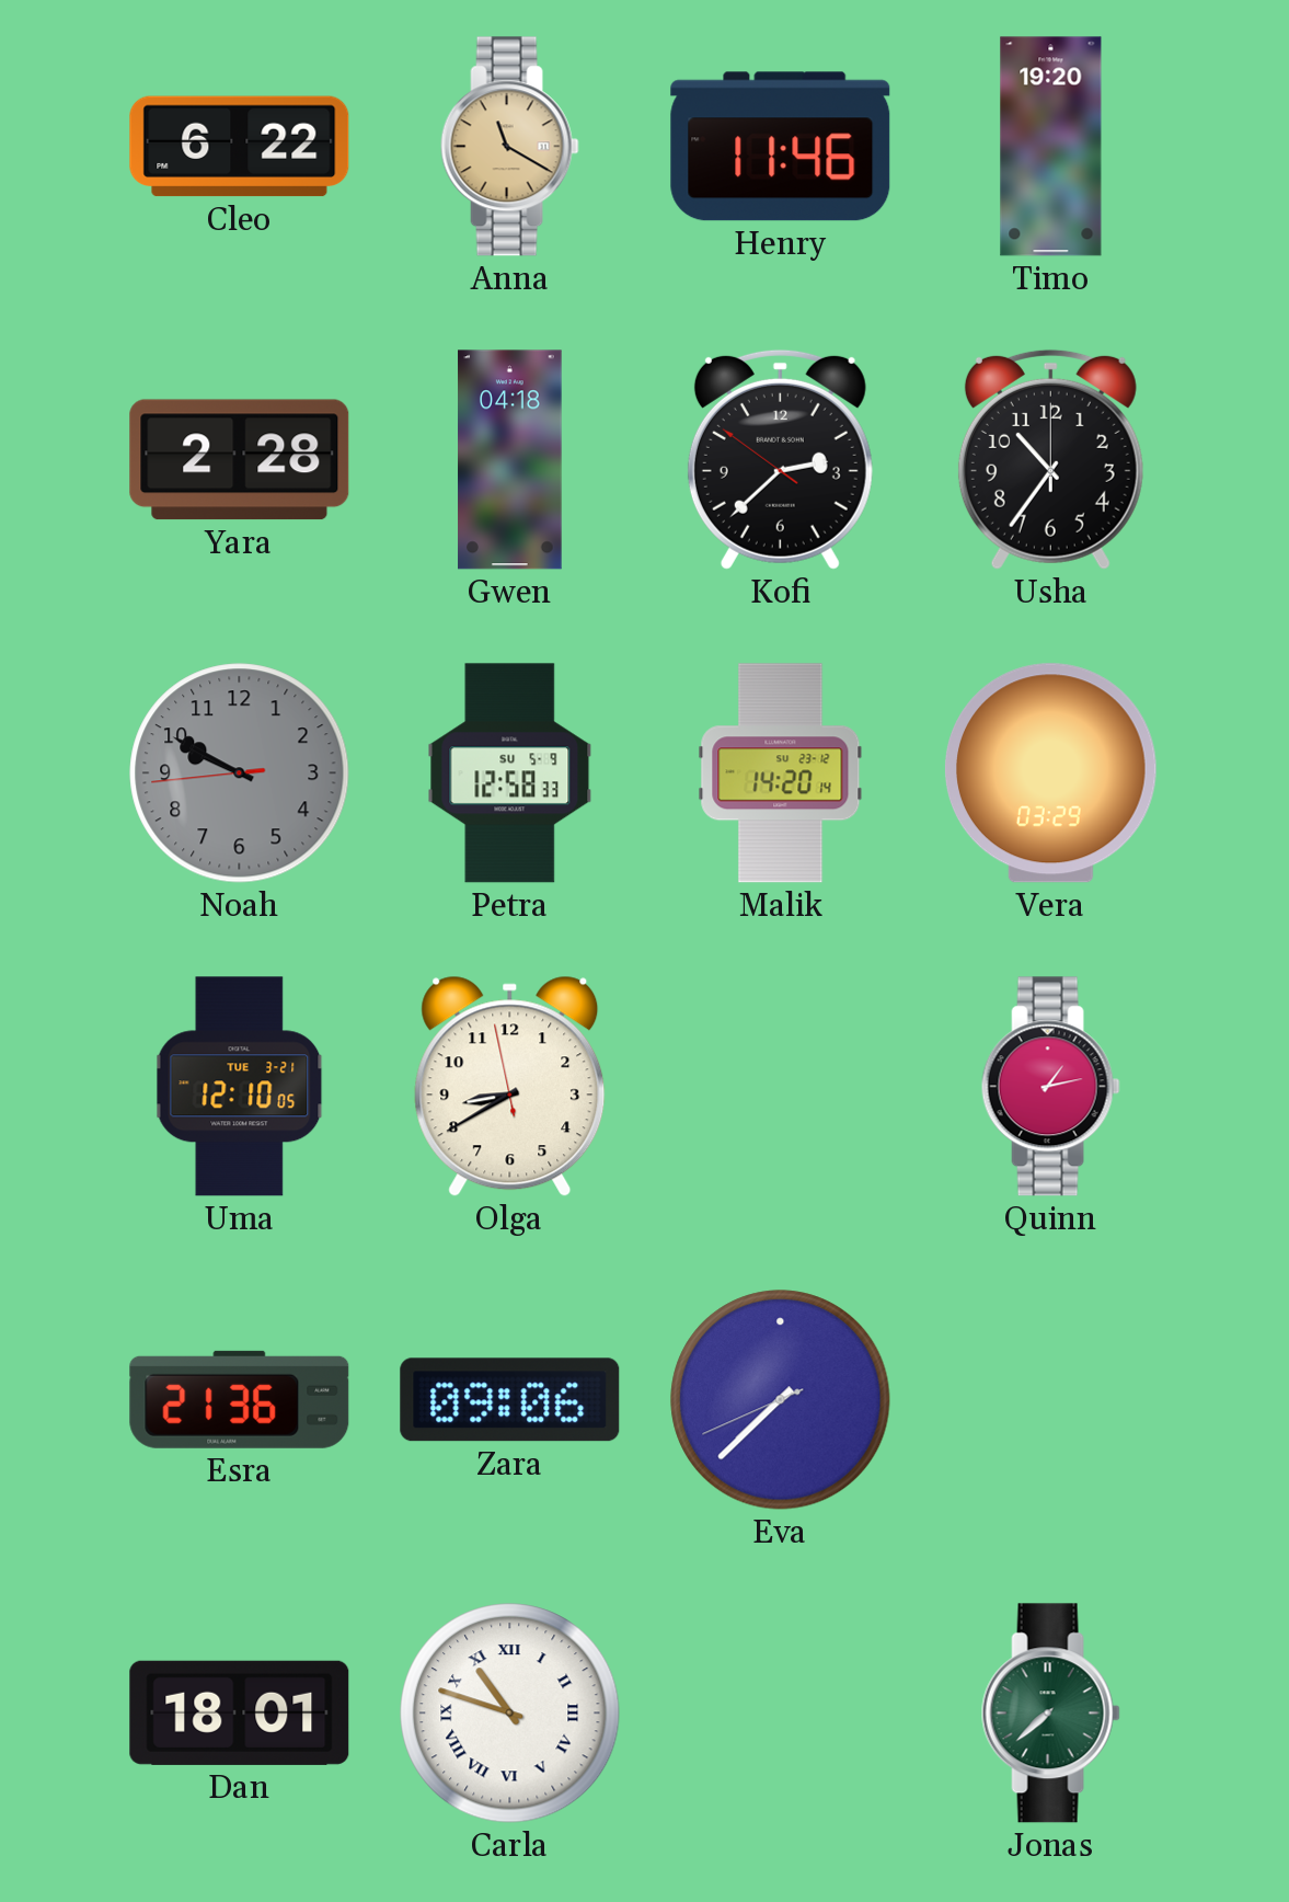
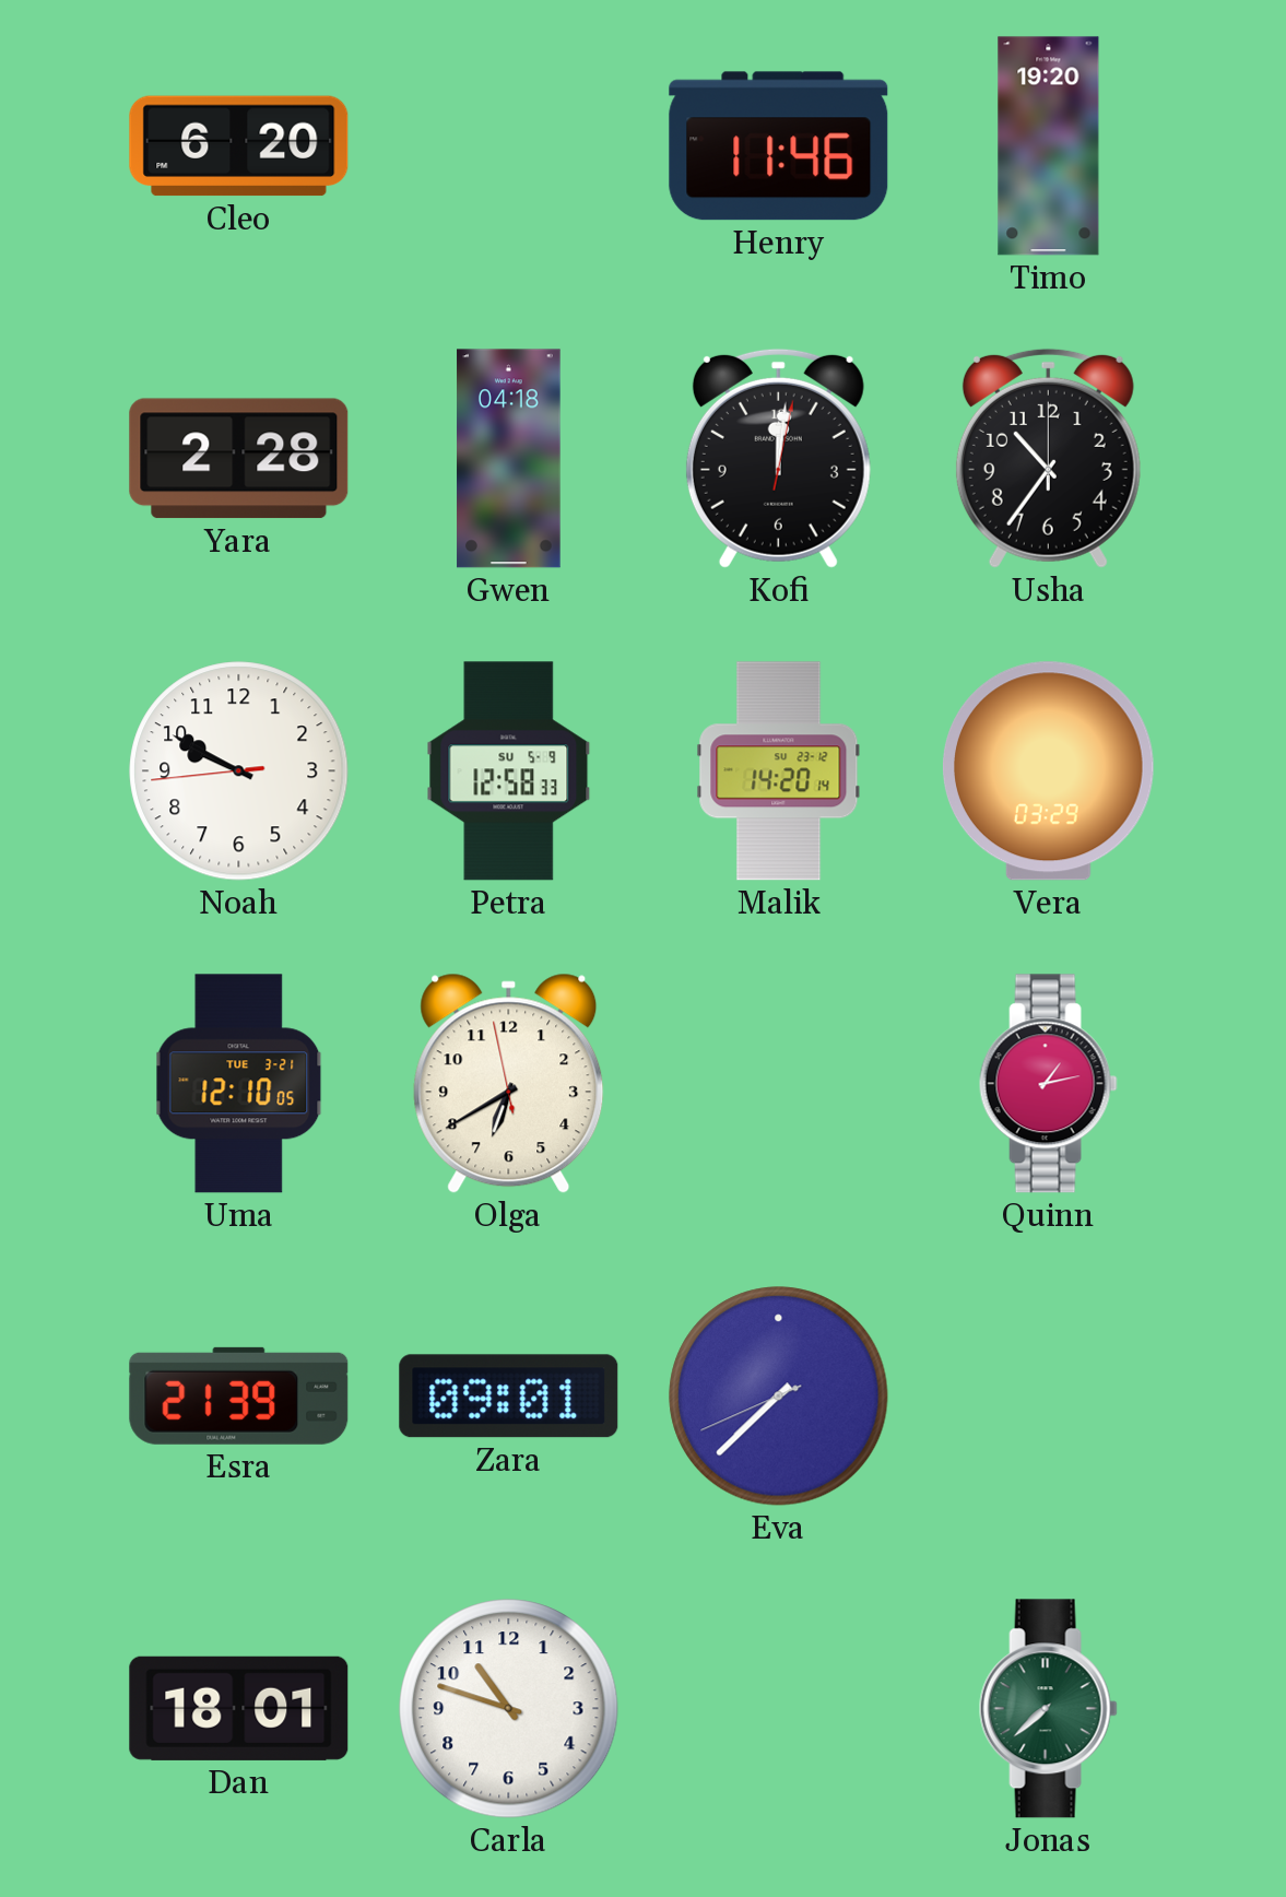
Cleo: 6:22 -> 6:20
Anna: 11:20 -> none
Kofi: 2:37 -> 12:01
Noah dial: grey -> white
Olga: 8:39 -> 6:39
Esra: 21:36 -> 21:39
Zara: 09:06 -> 09:01
Carla numerals: Roman -> Arabic
